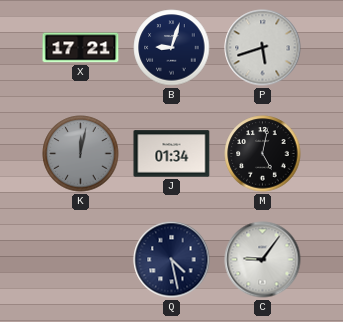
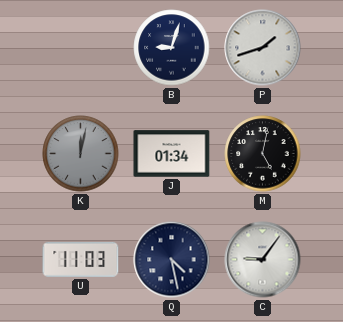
X: 17:21 -> none
P: 5:42 -> 1:42
U: none -> 11:03
